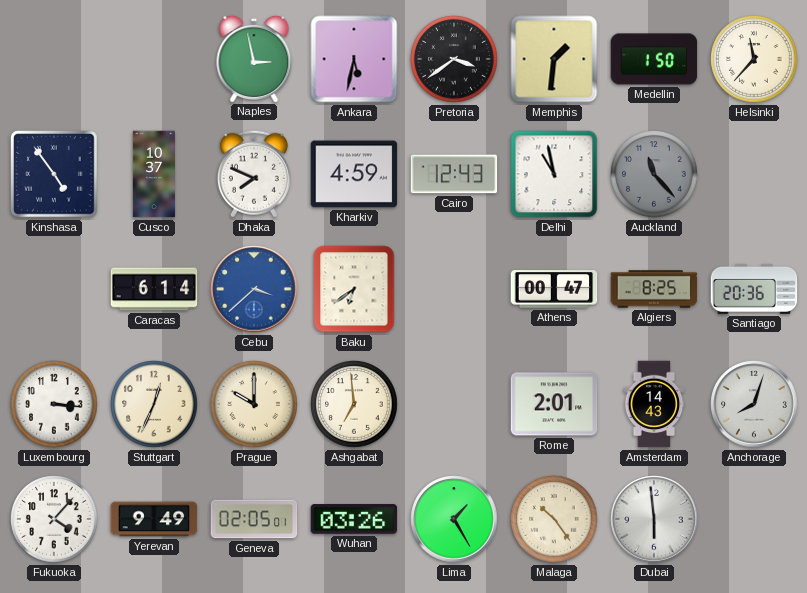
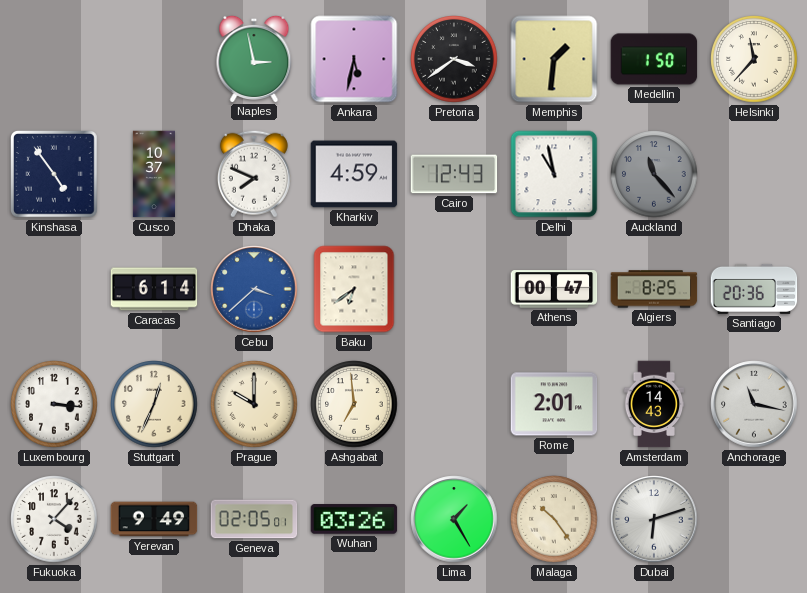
Anchorage: 8:03 -> 11:17
Dubai: 5:59 -> 6:12
